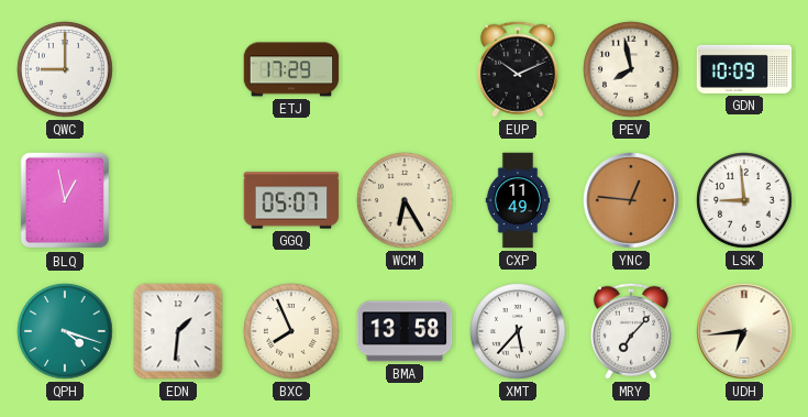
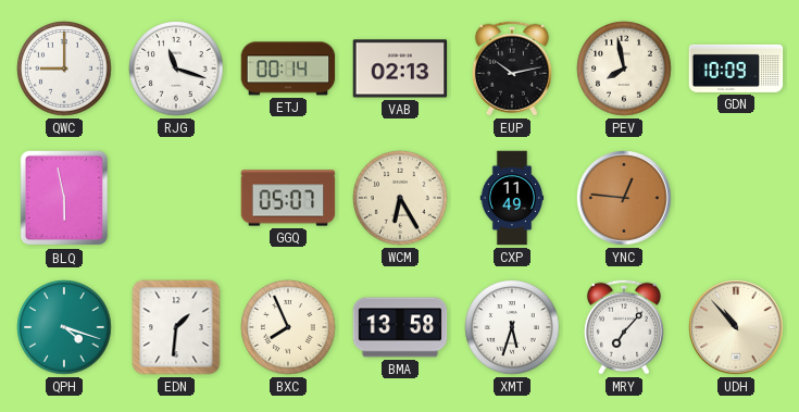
RJG: none -> 11:18
ETJ: 17:29 -> 00:14
VAB: none -> 02:13
EUP: 10:11 -> 10:13
BLQ: 12:58 -> 5:58
LSK: 8:59 -> none
XMT: 5:37 -> 5:33
UDH: 6:44 -> 10:53
